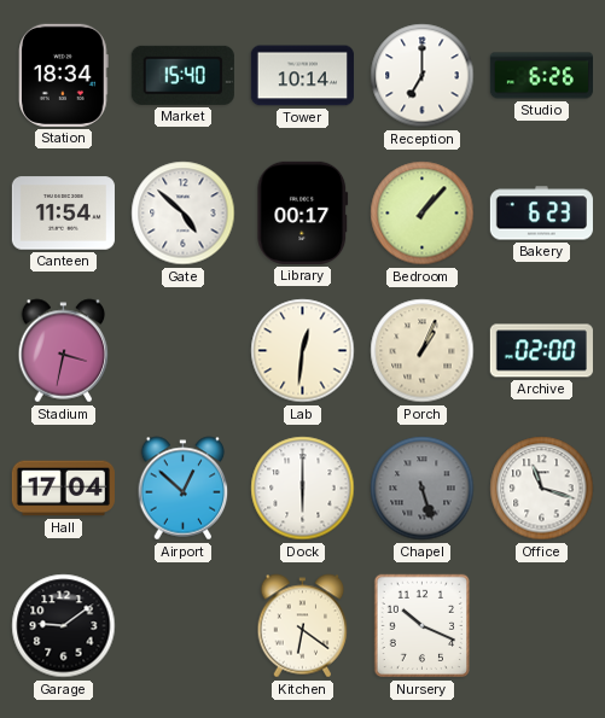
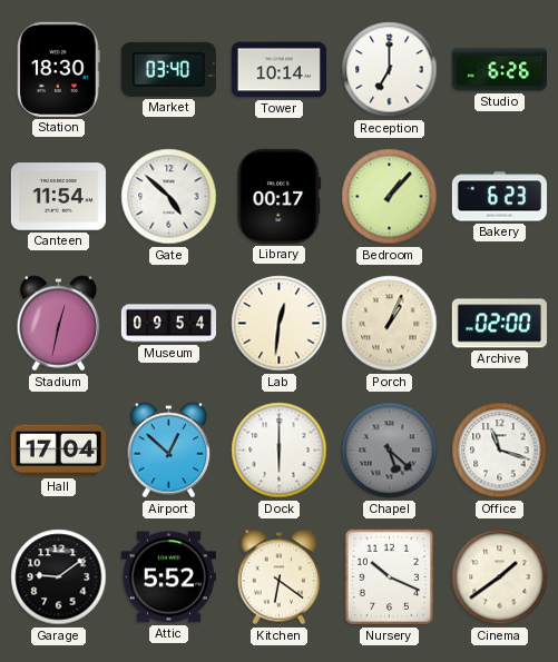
Station: 18:34 -> 18:30
Market: 15:40 -> 03:40
Stadium: 3:32 -> 12:32
Museum: none -> 09:54
Chapel: 5:27 -> 5:22
Attic: none -> 5:52
Cinema: none -> 1:39
